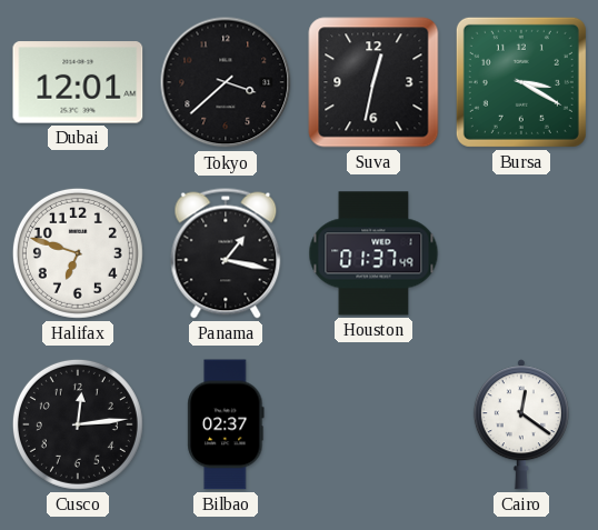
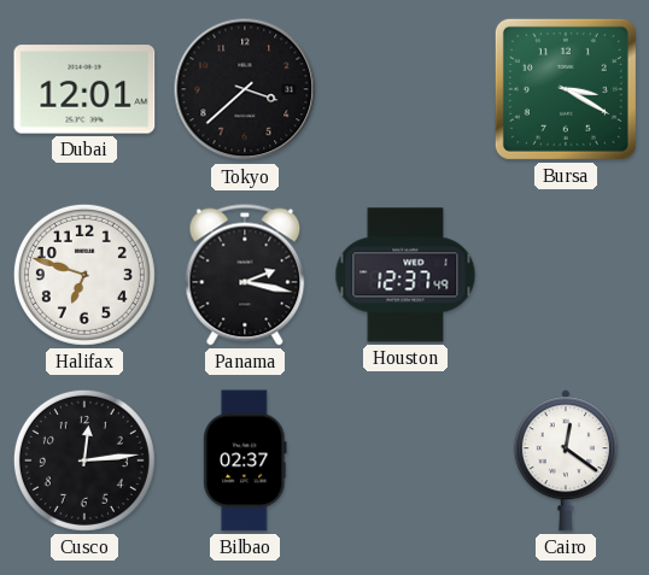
Suva: 12:32 -> none
Panama: 1:17 -> 2:17
Houston: 01:37 -> 12:37
